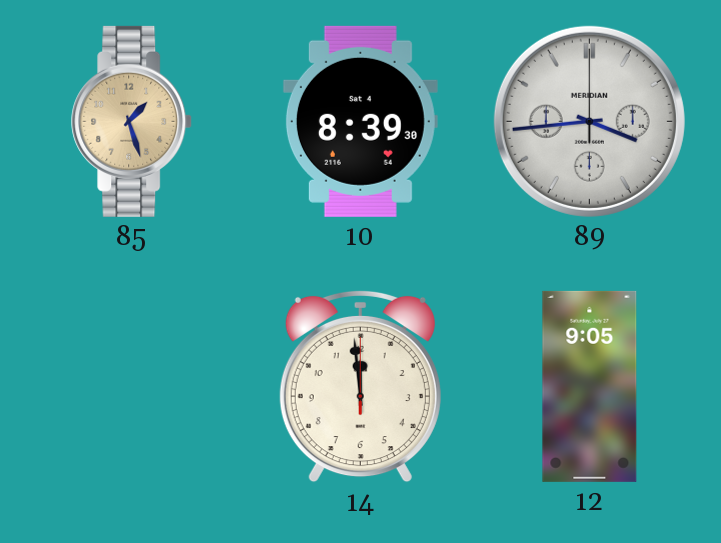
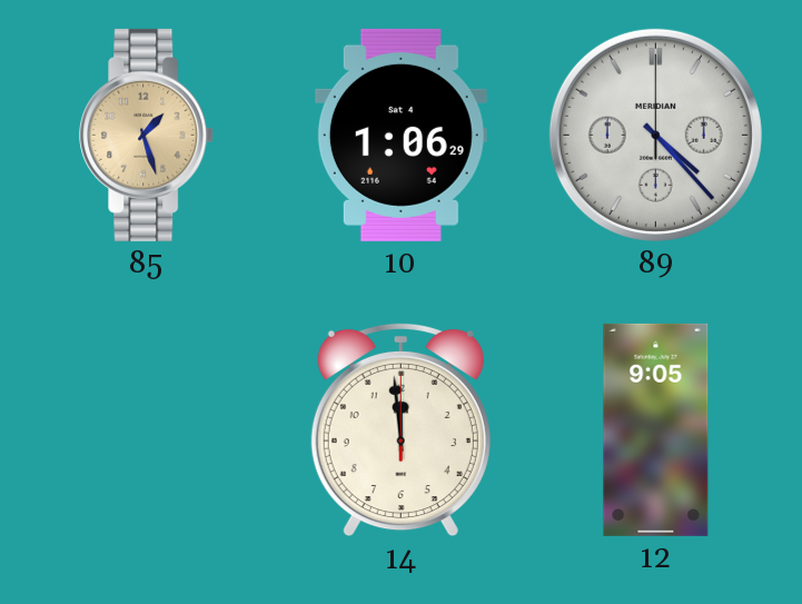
10: 8:39 -> 1:06
89: 3:44 -> 4:23
